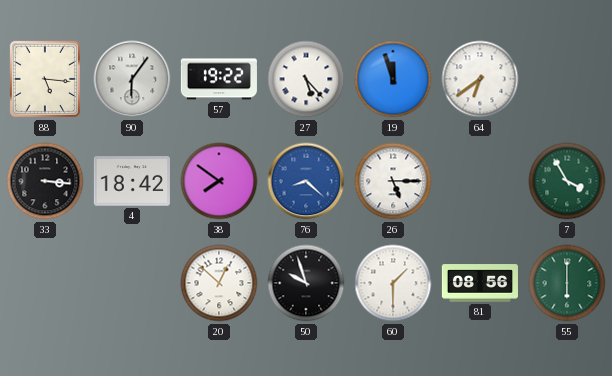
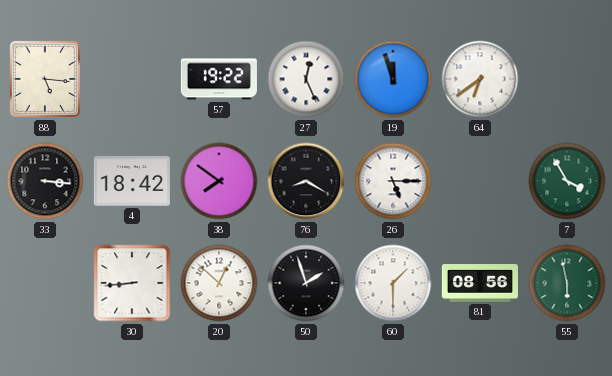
90: 6:06 -> none
27: 5:23 -> 12:26
76: 8:22 -> 8:20
76 dial: blue -> black
30: none -> 8:44
50: 9:57 -> 1:57
55: 6:00 -> 5:58
